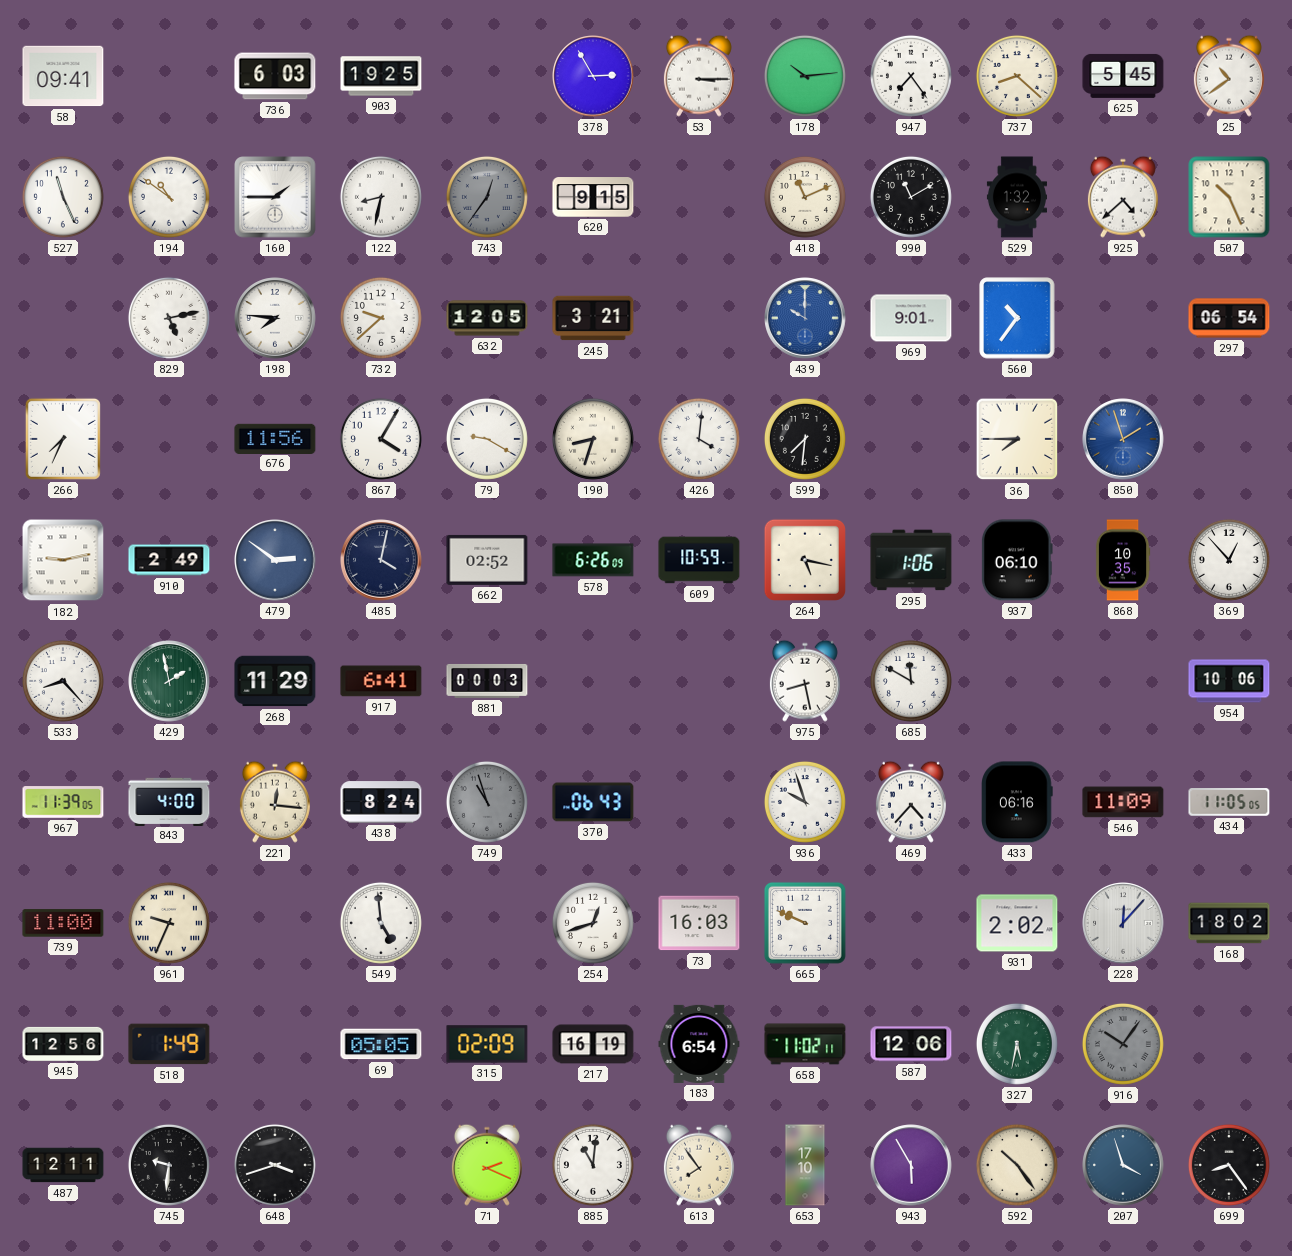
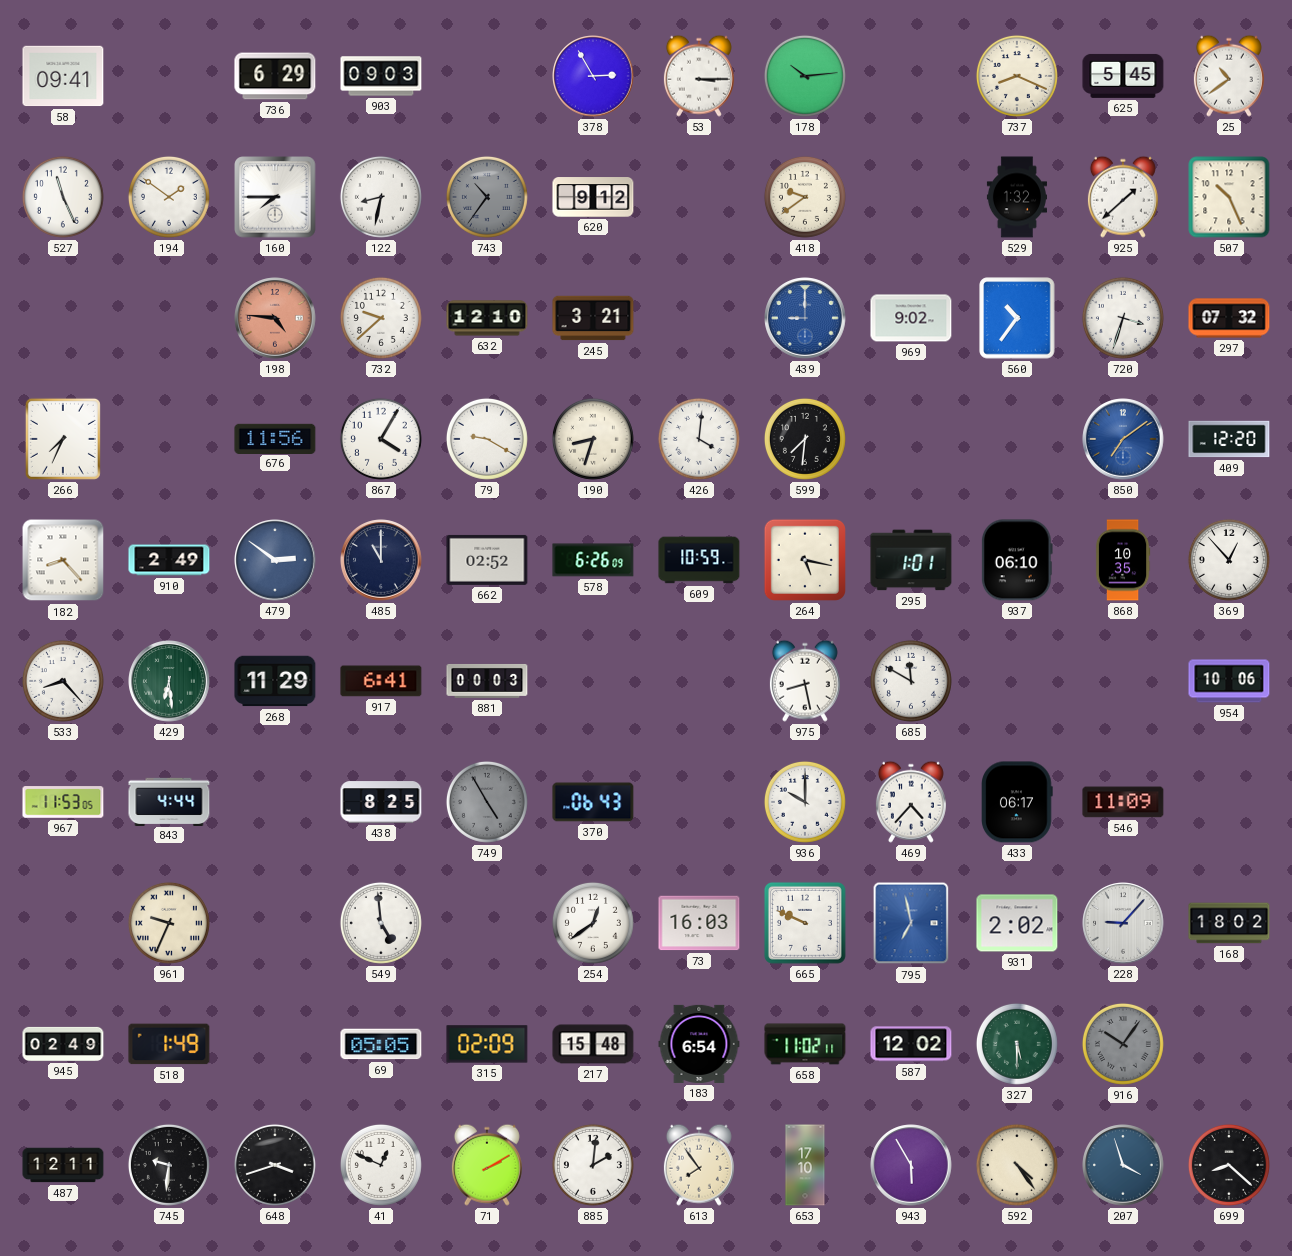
736: 6:03 -> 6:29
903: 19:25 -> 09:03
947: 7:24 -> none
737: 8:22 -> 8:19
194: 10:51 -> 1:51
160: 1:45 -> 7:45
743: 12:36 -> 10:36
620: 9:15 -> 9:12
418: 11:11 -> 9:39
990: 11:10 -> none
925: 4:38 -> 1:38
829: 5:13 -> none
198: 7:46 -> 4:46
198 dial: white -> salmon
632: 12:05 -> 12:10
439: 10:00 -> 9:00
969: 9:01 -> 9:02
720: none -> 3:33
297: 06:54 -> 07:32
36: 7:45 -> none
850: 1:57 -> 7:09
409: none -> 12:20
182: 9:13 -> 8:23
485: 4:02 -> 11:00
295: 1:06 -> 1:01
429: 1:58 -> 6:29
967: 11:39 -> 11:53
843: 4:00 -> 4:44
221: 12:16 -> none
438: 8:24 -> 8:25
749: 10:57 -> 4:55
936: 9:57 -> 10:00
433: 06:16 -> 06:17
434: 11:05 -> none
739: 11:00 -> none
254: 12:42 -> 12:39
795: none -> 6:58
228: 12:07 -> 9:07
945: 12:56 -> 02:49
217: 16:19 -> 15:48
587: 12:06 -> 12:02
327: 5:32 -> 5:30
41: none -> 12:49
71: 2:19 -> 2:10
885: 11:01 -> 2:01
592: 10:24 -> 4:24
699: 8:24 -> 8:22
